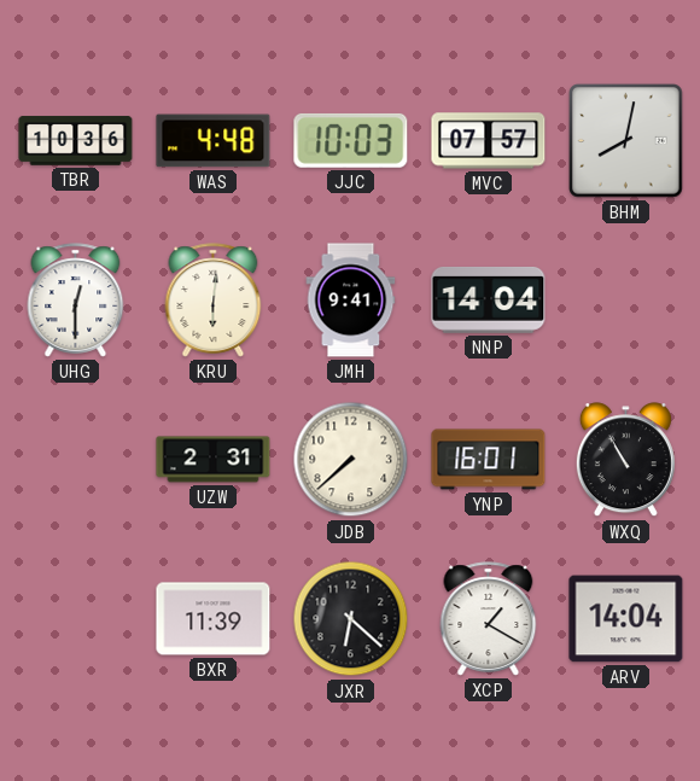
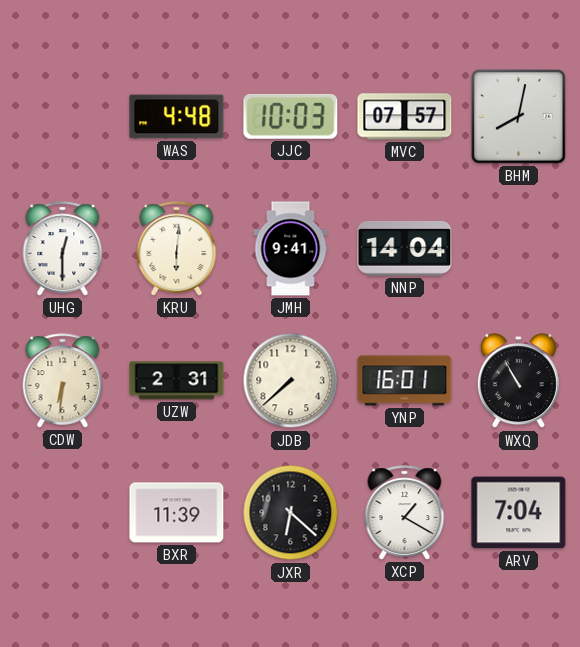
TBR: 10:36 -> none
CDW: none -> 6:31
ARV: 14:04 -> 7:04
